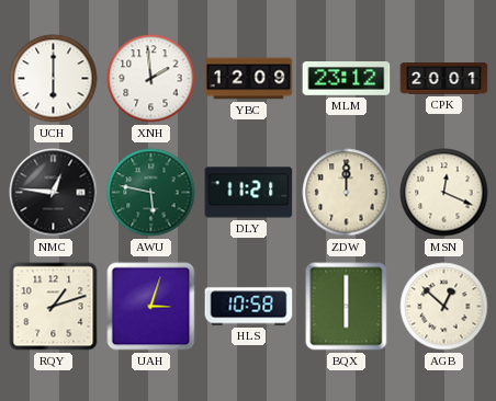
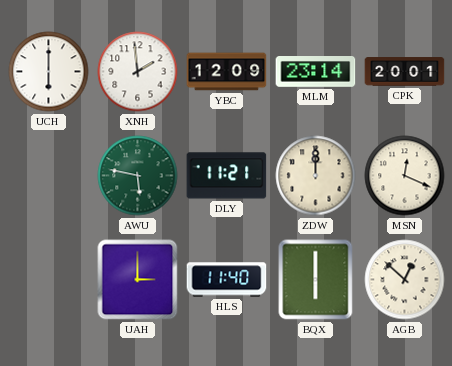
MLM: 23:12 -> 23:14
NMC: 12:46 -> none
RQY: 1:12 -> none
UAH: 3:03 -> 3:00
HLS: 10:58 -> 11:40
